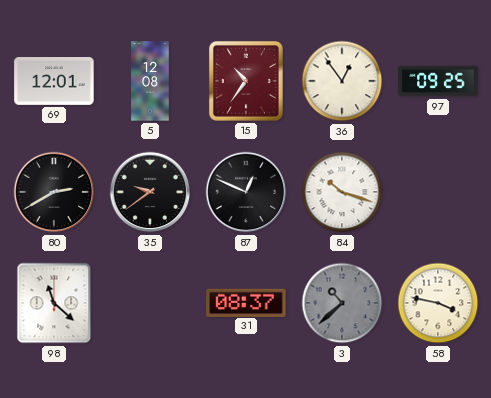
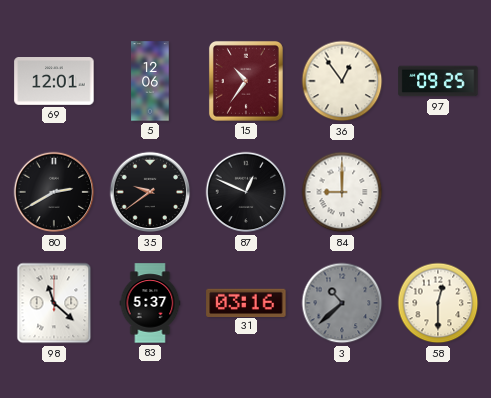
5: 12:08 -> 12:06
84: 10:18 -> 9:00
83: none -> 5:37
31: 08:37 -> 03:16
58: 3:47 -> 12:30
